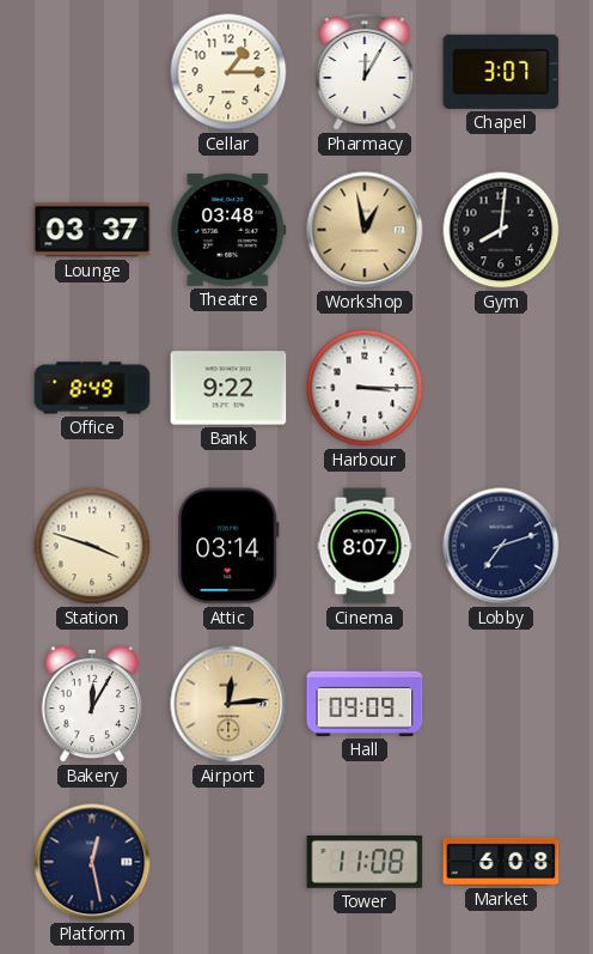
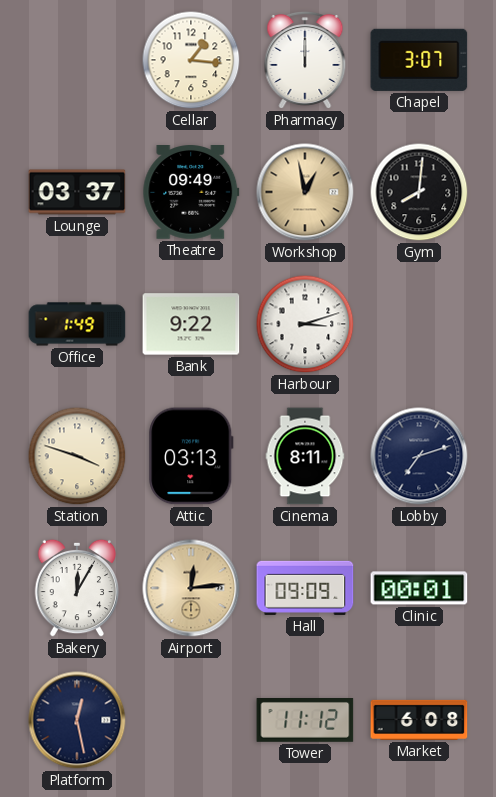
Cellar: 1:15 -> 1:16
Pharmacy: 12:05 -> 12:00
Theatre: 03:48 -> 09:49
Office: 8:49 -> 1:49
Harbour: 3:15 -> 3:12
Attic: 03:14 -> 03:13
Cinema: 8:07 -> 8:11
Clinic: none -> 00:01
Tower: 11:08 -> 11:12
